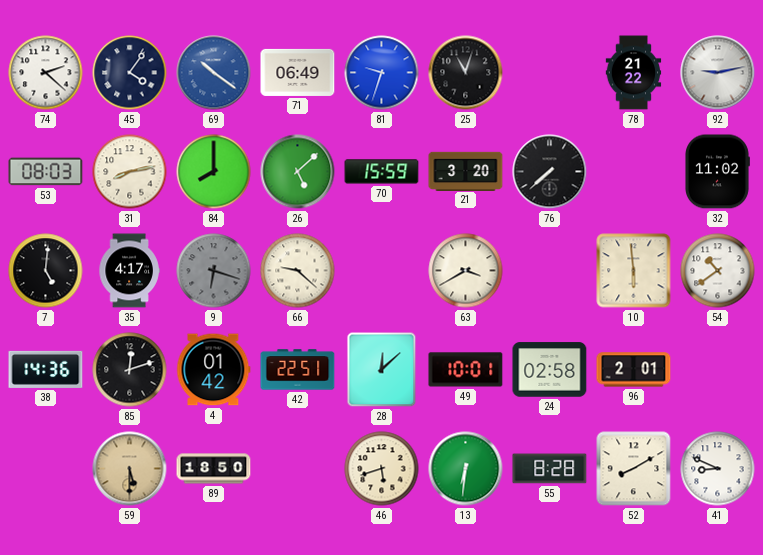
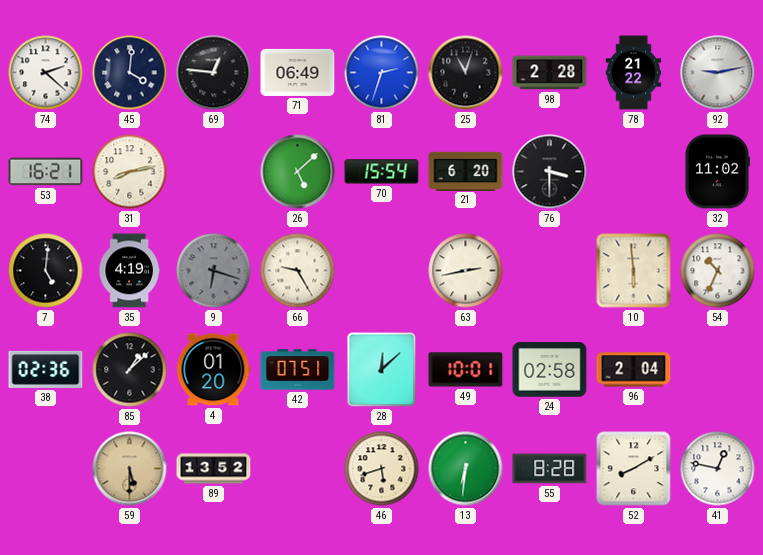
45: 4:06 -> 4:01
69: 10:21 -> 12:46
69 dial: blue -> black
81: 9:33 -> 2:33
98: none -> 2:28
53: 08:03 -> 16:21
84: 8:00 -> none
70: 15:59 -> 15:54
21: 3:20 -> 6:20
76: 7:38 -> 3:30
35: 4:17 -> 4:19
66: 9:22 -> 9:25
63: 3:40 -> 2:43
54: 10:39 -> 10:34
38: 14:36 -> 02:36
85: 12:12 -> 1:08
4: 01:42 -> 01:20
42: 22:51 -> 07:51
96: 2:01 -> 2:04
89: 18:50 -> 13:52
41: 8:49 -> 12:47
